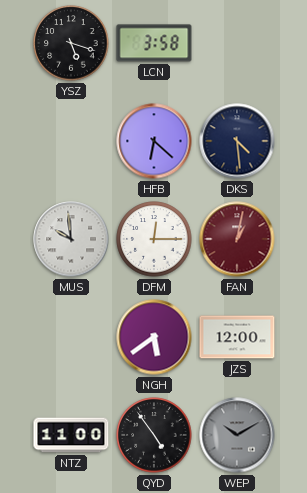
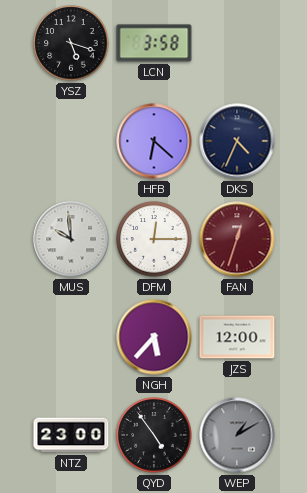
DKS: 4:29 -> 4:34
FAN: 1:02 -> 12:33
NGH: 5:39 -> 5:37
NTZ: 11:00 -> 23:00
WEP: 10:10 -> 1:10
